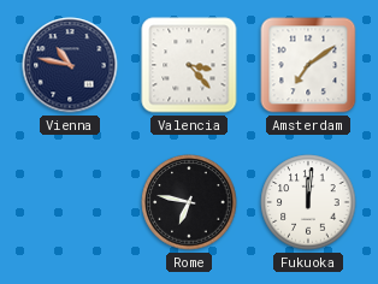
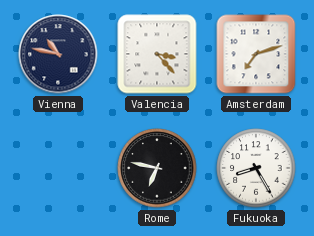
Amsterdam: 7:09 -> 7:12
Fukuoka: 12:01 -> 8:25
